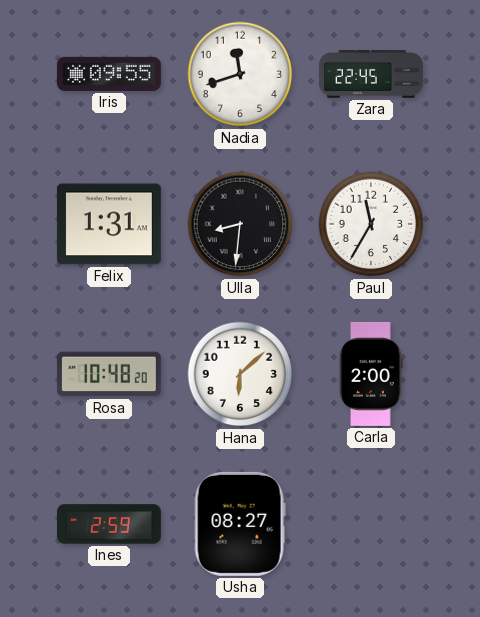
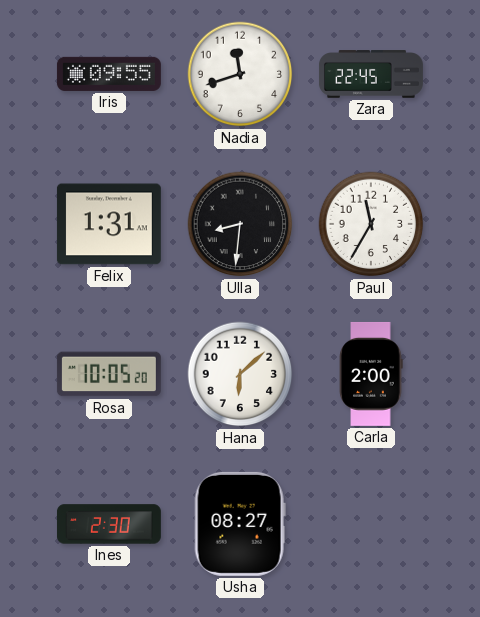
Rosa: 10:48 -> 10:05
Ines: 2:59 -> 2:30
